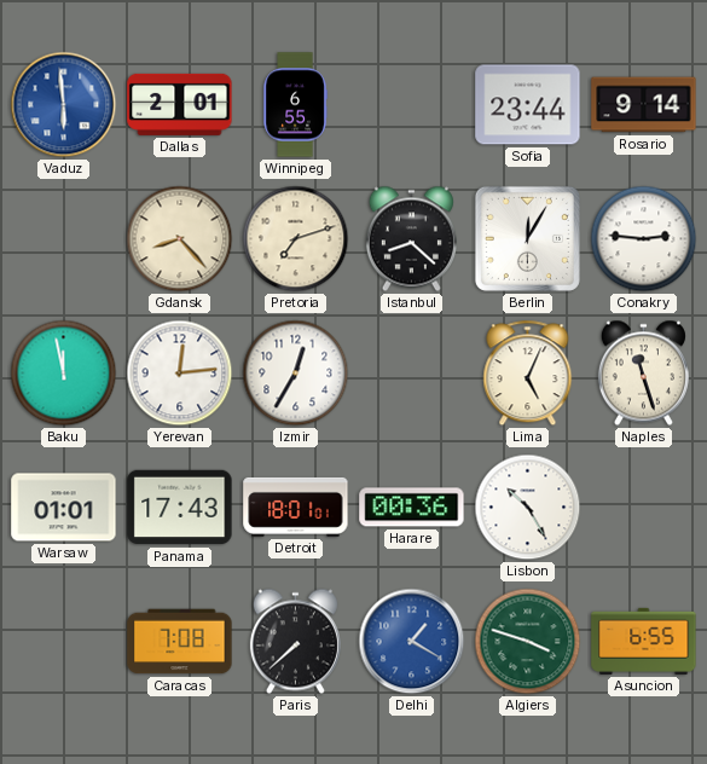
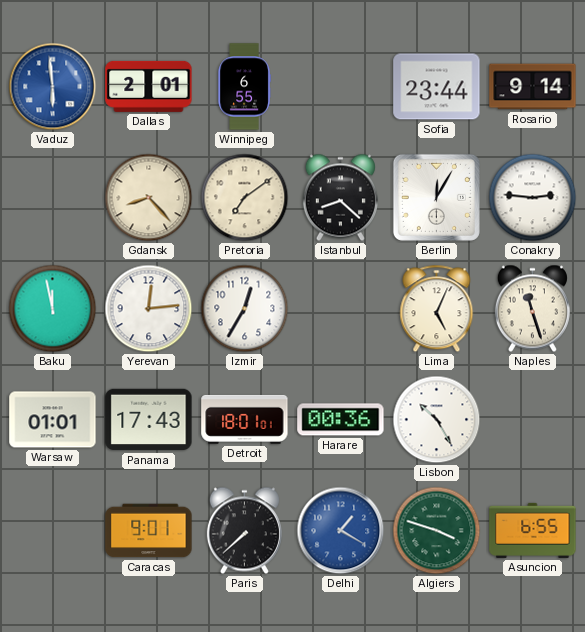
Pretoria: 7:12 -> 7:09
Caracas: 7:08 -> 9:01
